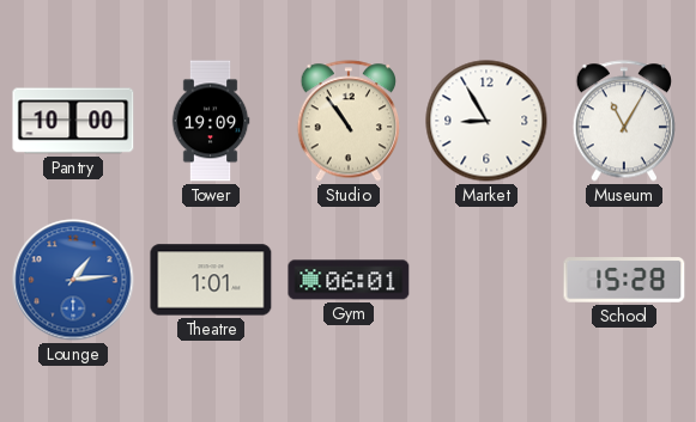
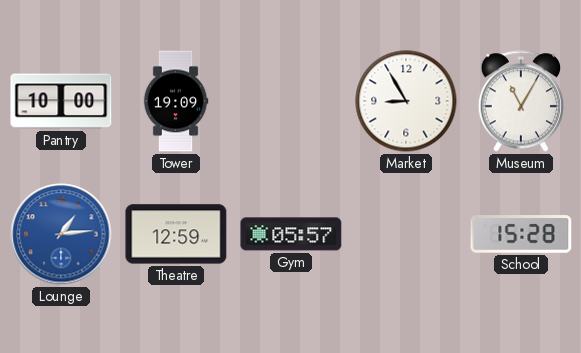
Studio: 10:54 -> none
Theatre: 1:01 -> 12:59
Gym: 06:01 -> 05:57
